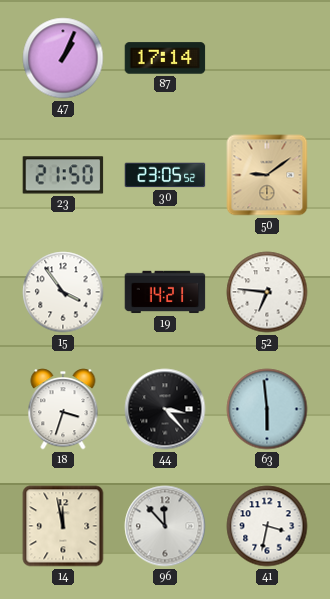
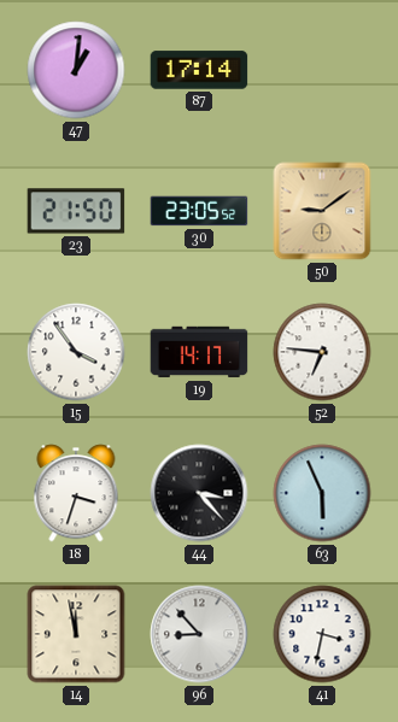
47: 1:04 -> 1:01
19: 14:21 -> 14:17
63: 5:59 -> 5:56
96: 11:53 -> 8:53
